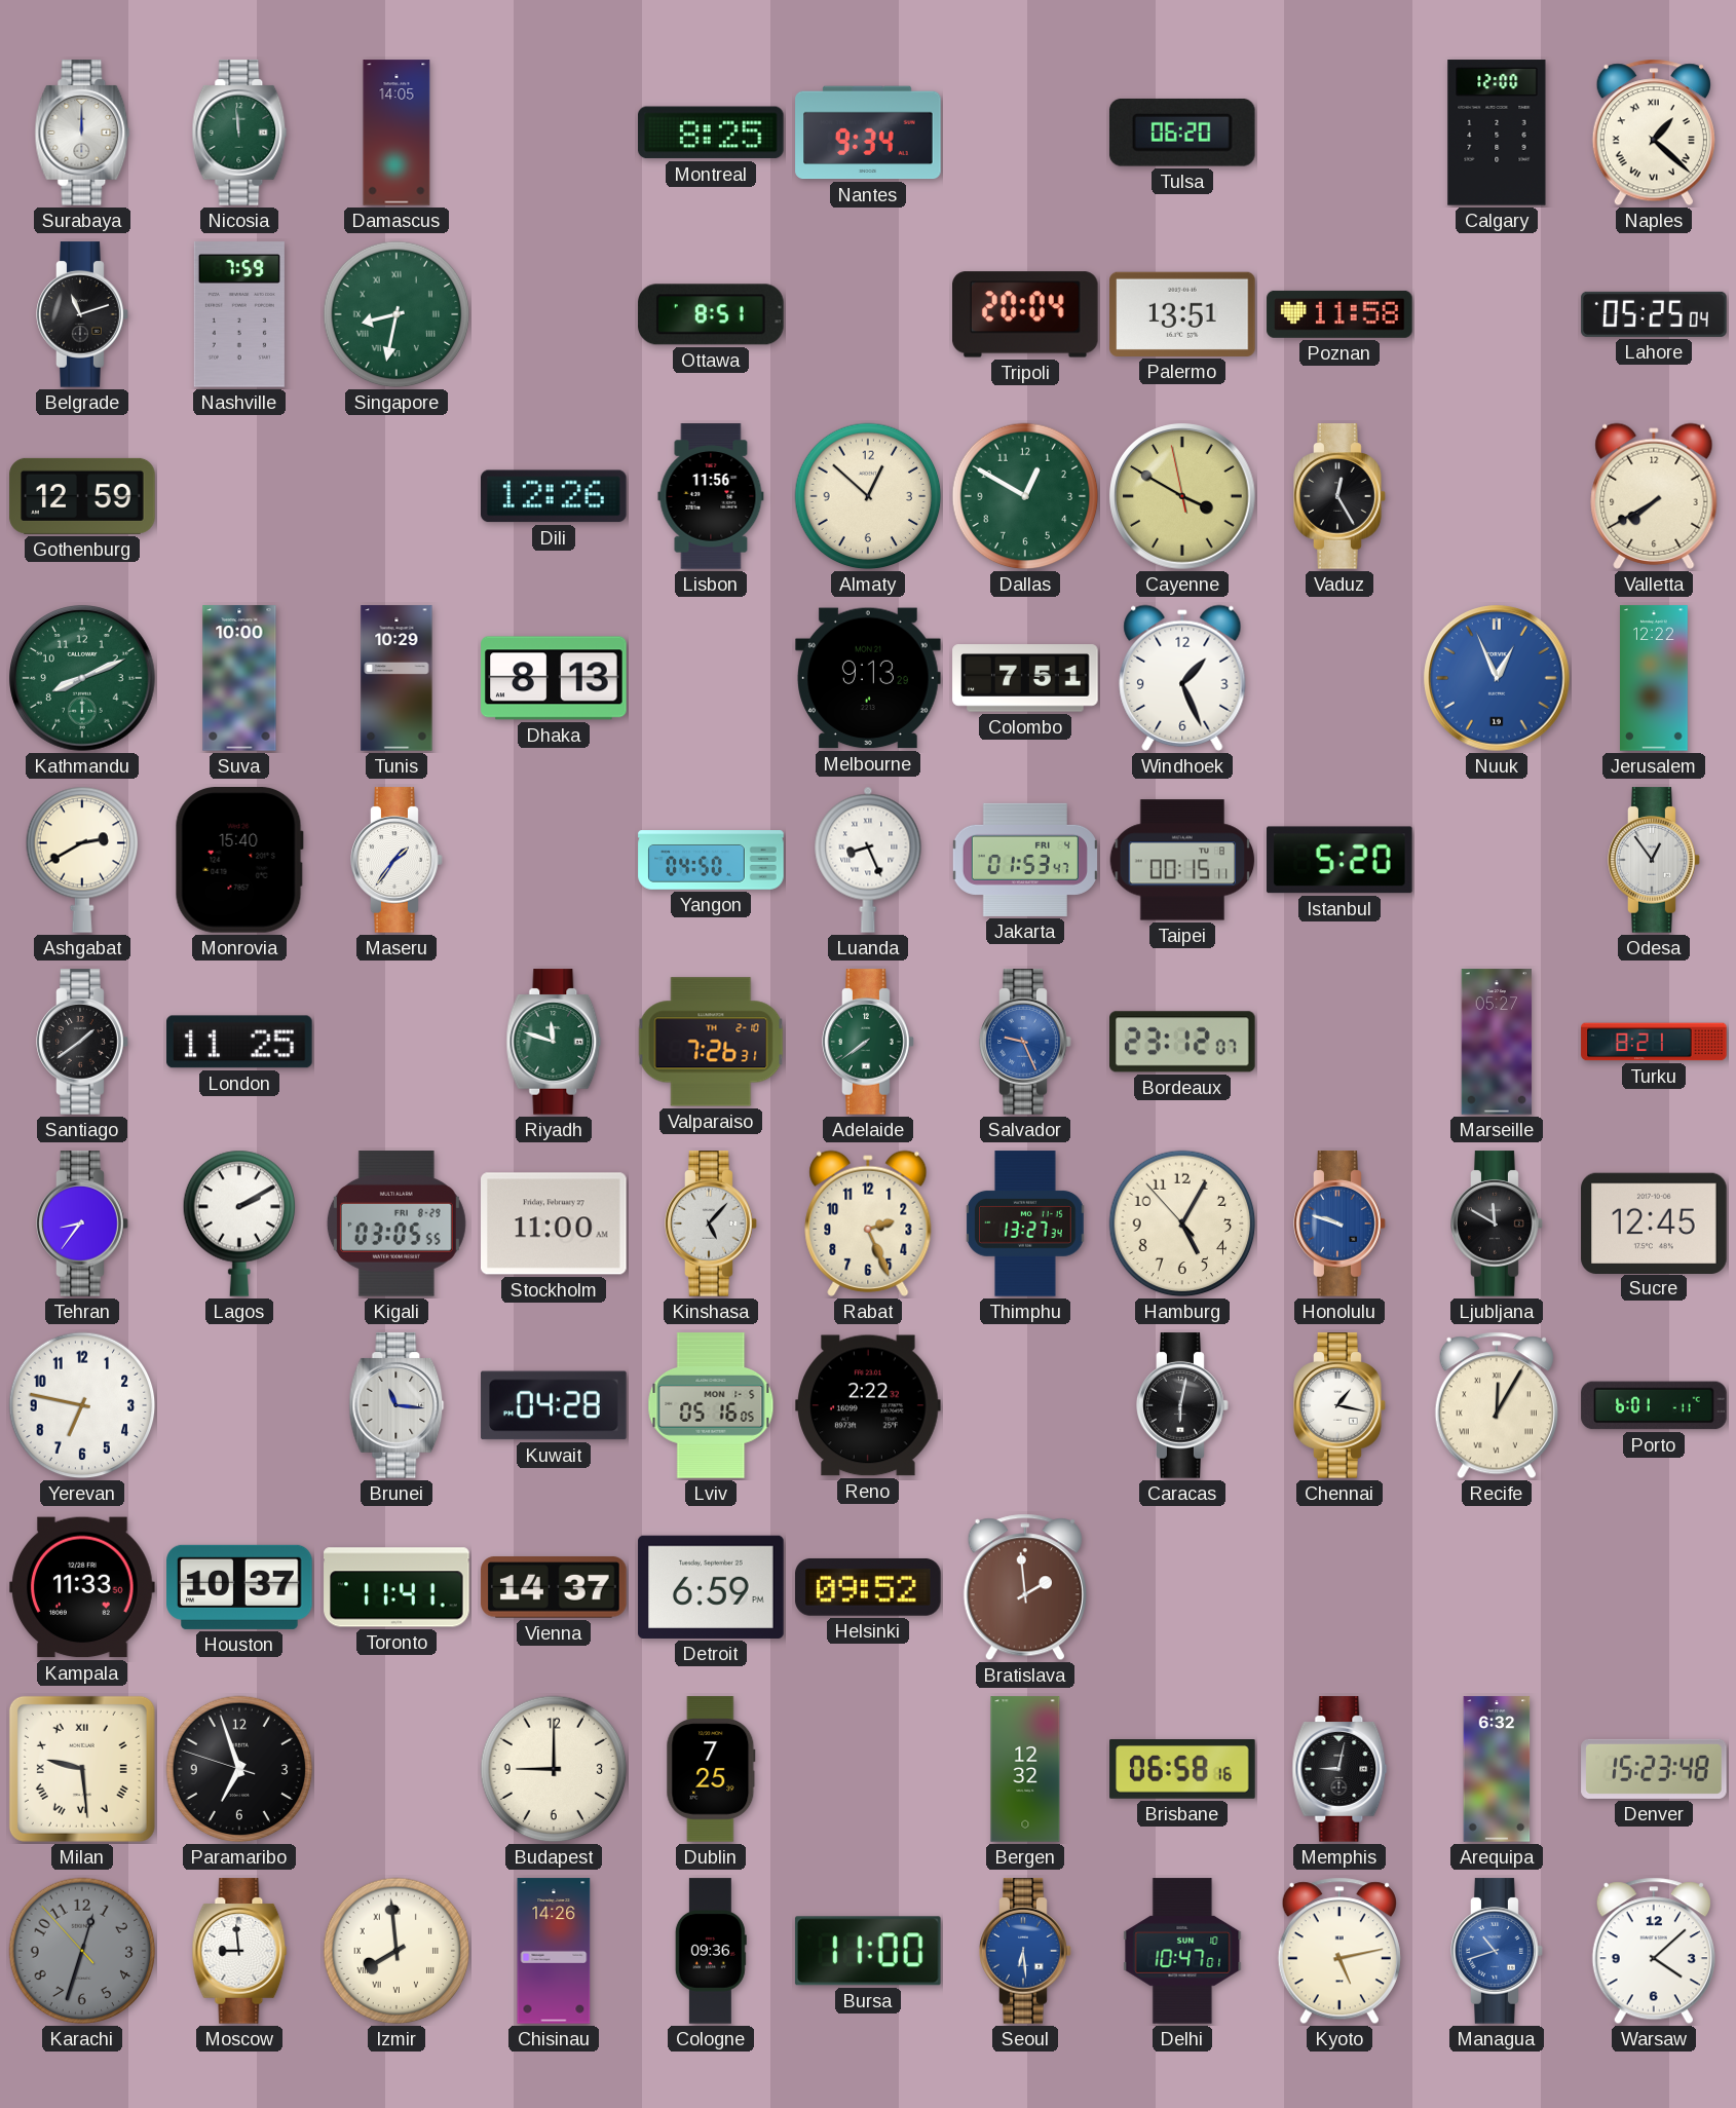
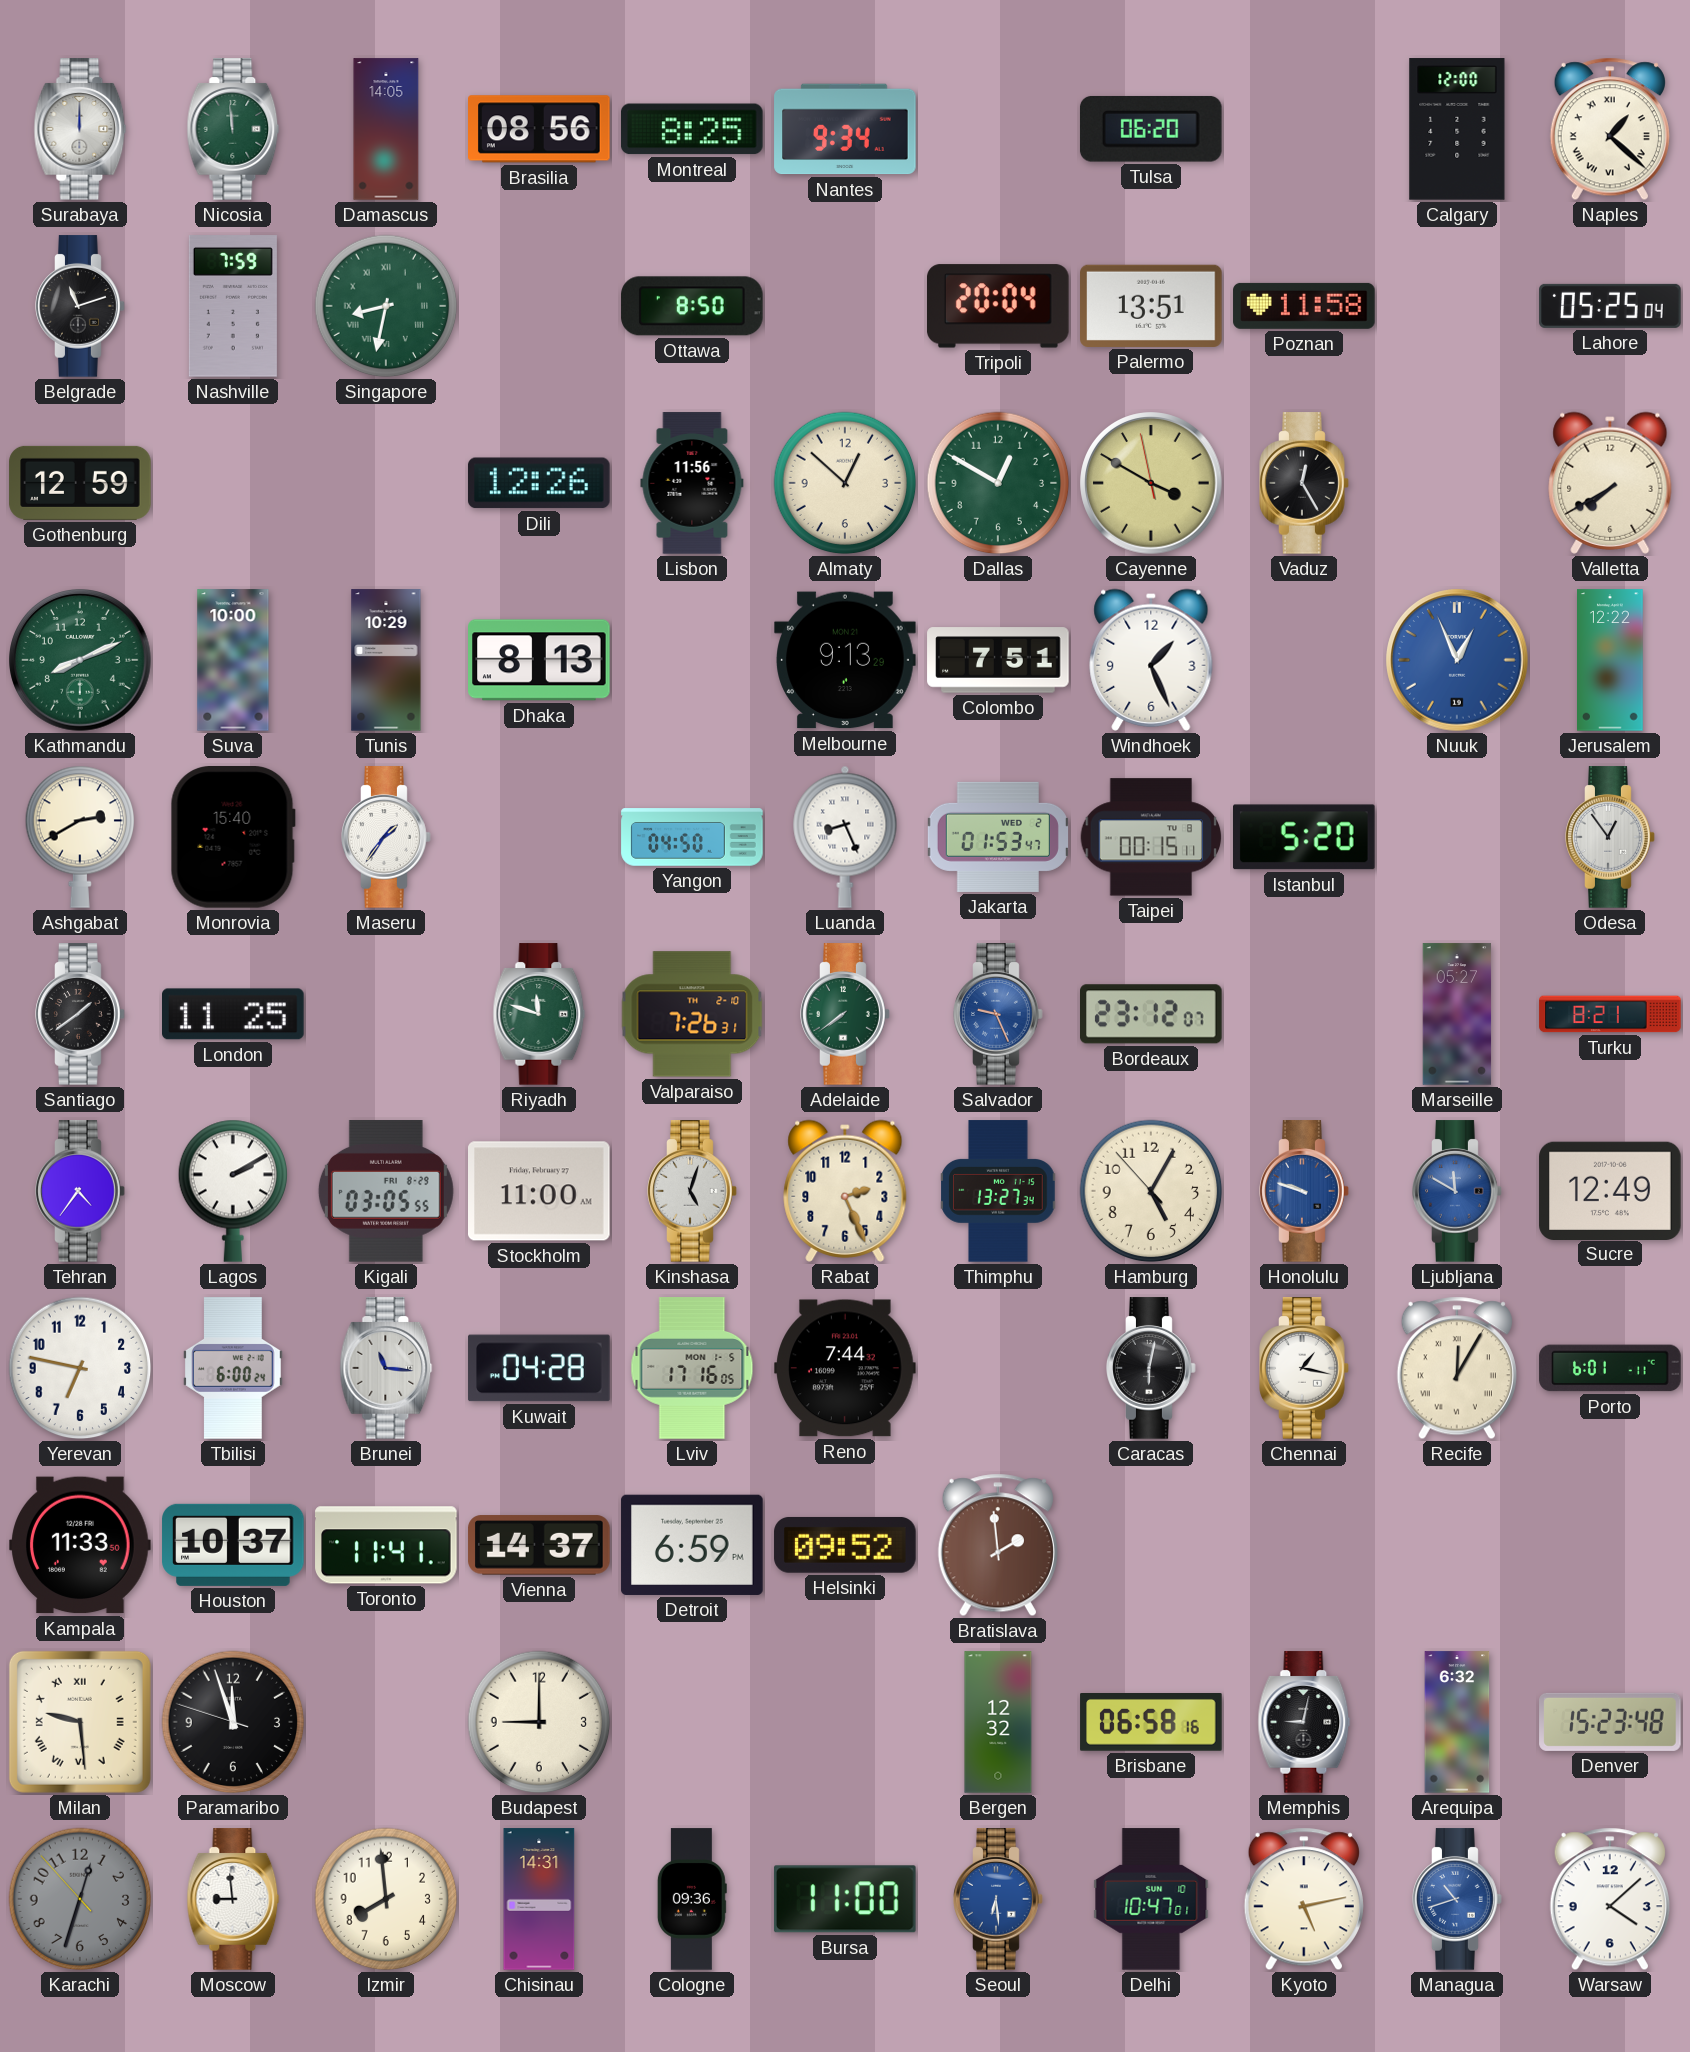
Brasilia: none -> 08:56
Ottawa: 8:51 -> 8:50
Jakarta date: FRI 4 -> WED 2
Tehran: 8:36 -> 4:36
Kinshasa: 5:07 -> 5:03
Ljubljana dial: black -> blue
Sucre: 12:45 -> 12:49
Tbilisi: none -> 6:00
Lviv: 05:16 -> 17:16
Reno: 2:22 -> 7:44
Paramaribo: 6:56 -> 11:56
Dublin: 7:25 -> none
Izmir numerals: Roman -> Arabic
Chisinau: 14:26 -> 14:31
